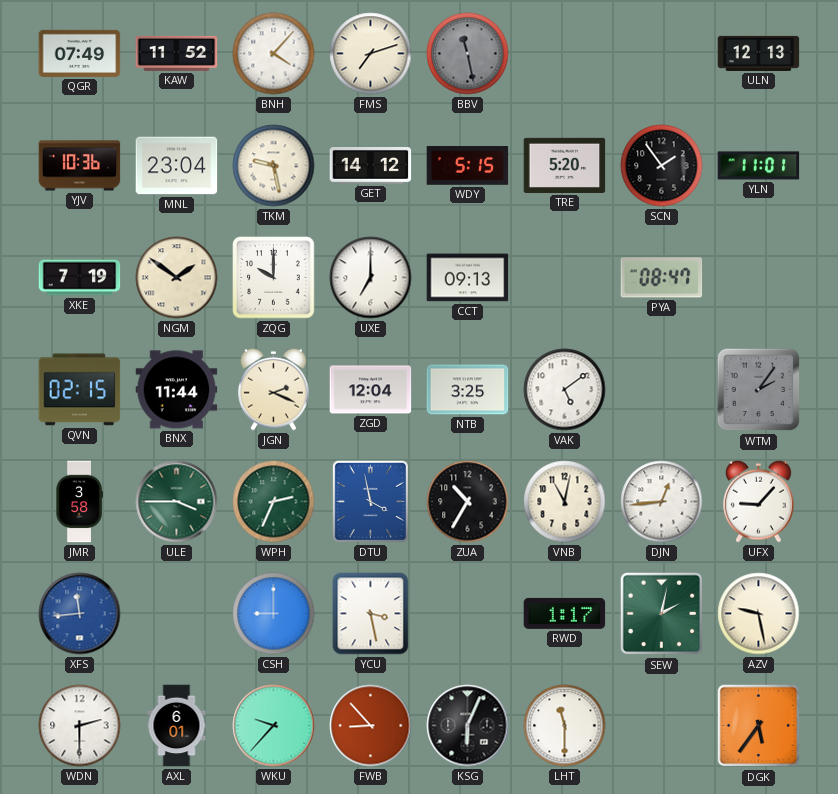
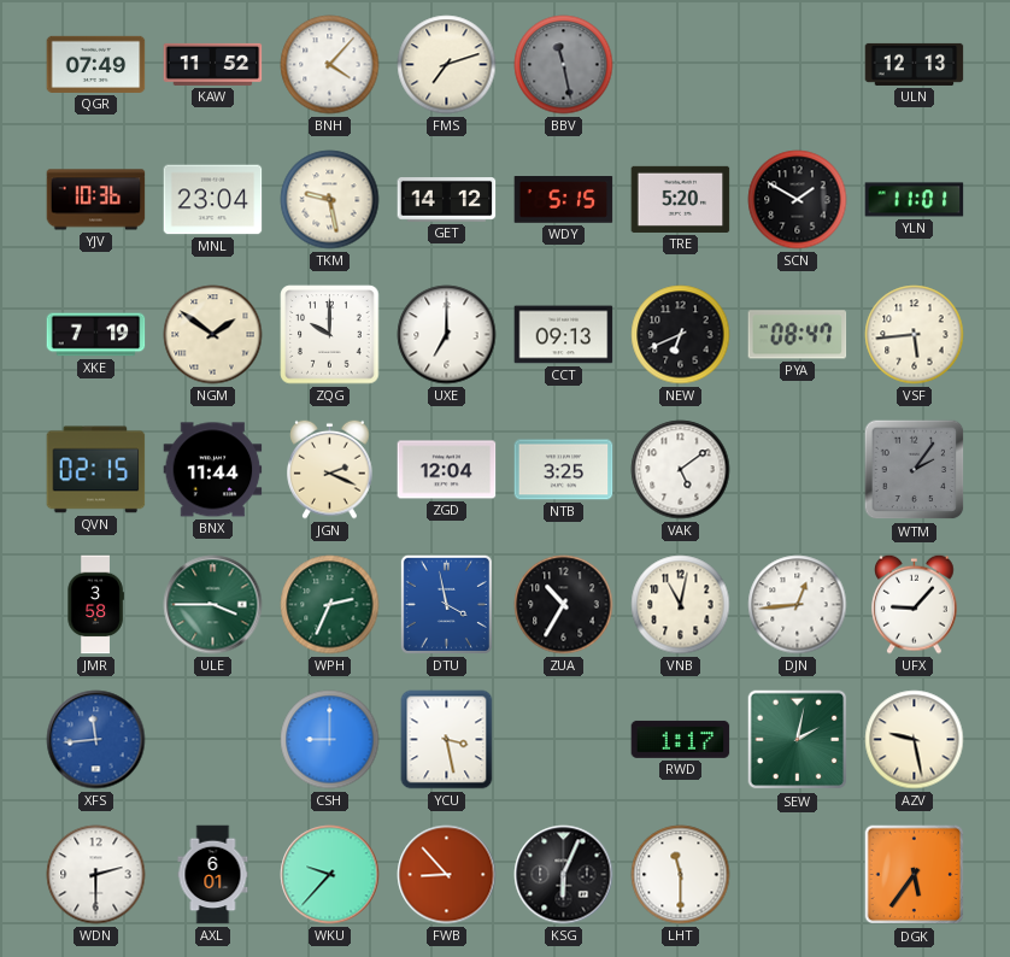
SCN: 1:54 -> 1:50
NEW: none -> 6:41
VSF: none -> 5:44
